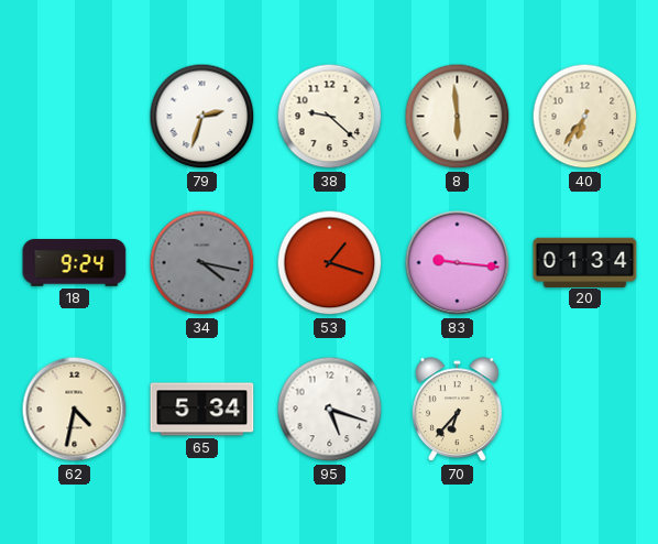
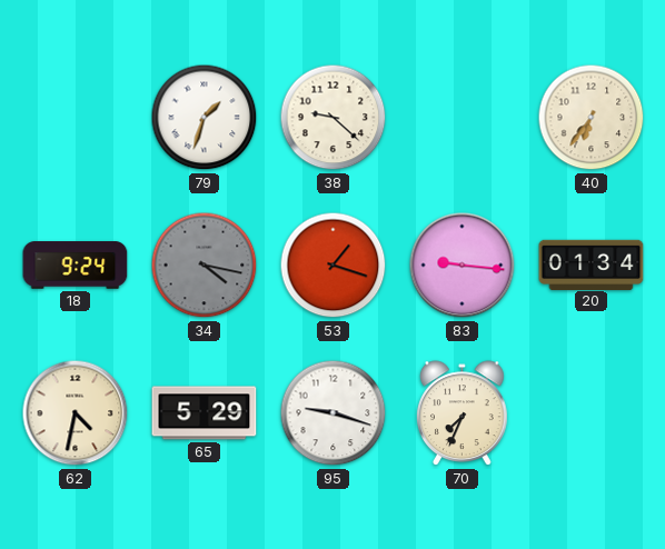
79: 2:33 -> 1:33
8: 5:59 -> none
65: 5:34 -> 5:29
95: 5:18 -> 9:18
70: 6:37 -> 7:34
